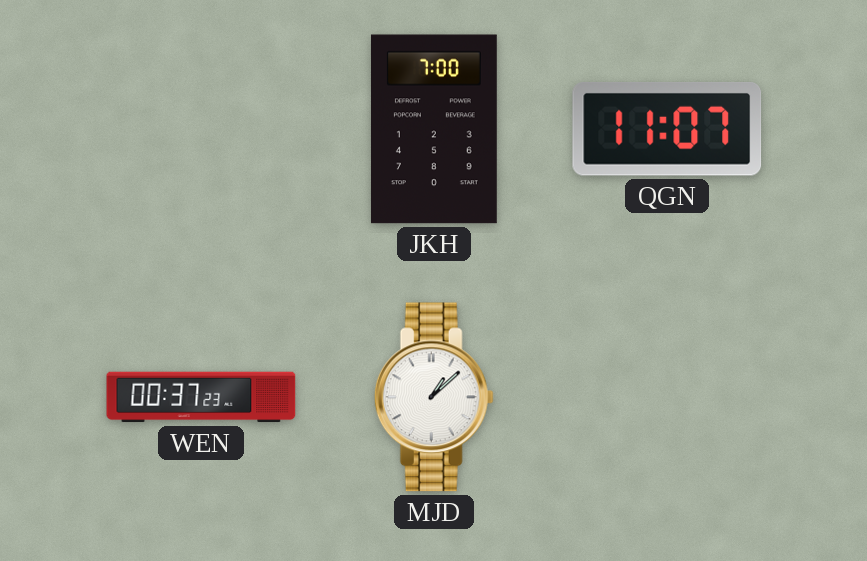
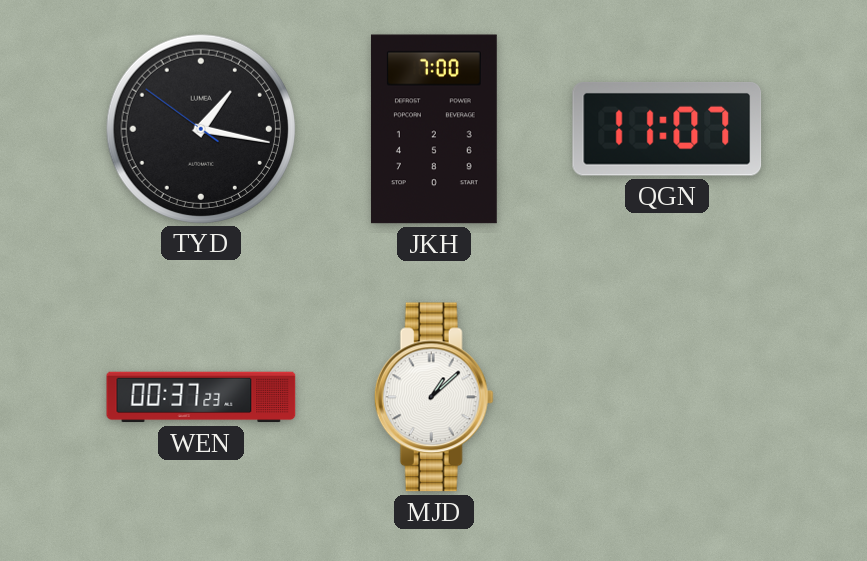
TYD: none -> 1:16
